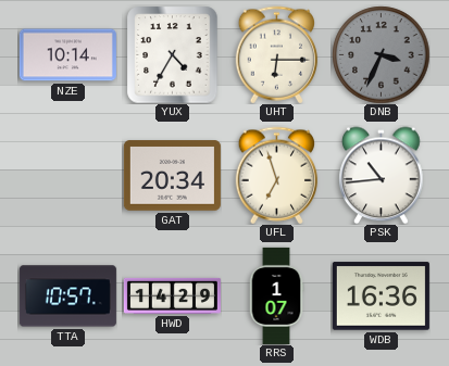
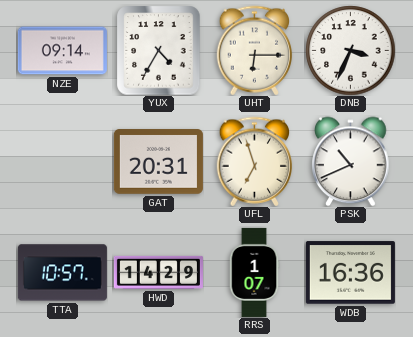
NZE: 10:14 -> 09:14
DNB dial: grey -> white
GAT: 20:34 -> 20:31
PSK: 10:44 -> 10:41
